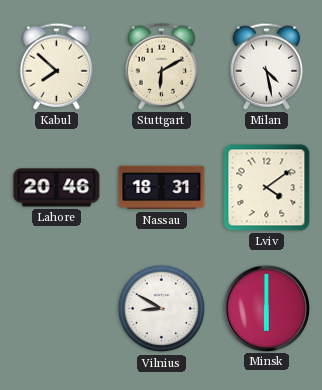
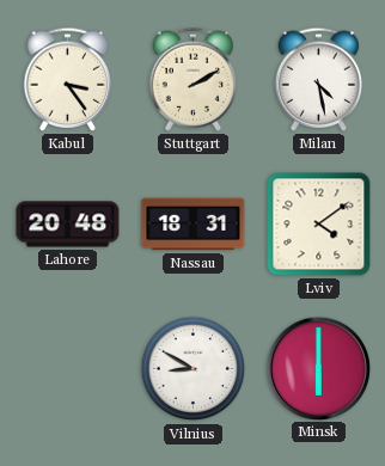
Kabul: 7:52 -> 3:24
Stuttgart: 6:10 -> 2:10
Lahore: 20:46 -> 20:48
